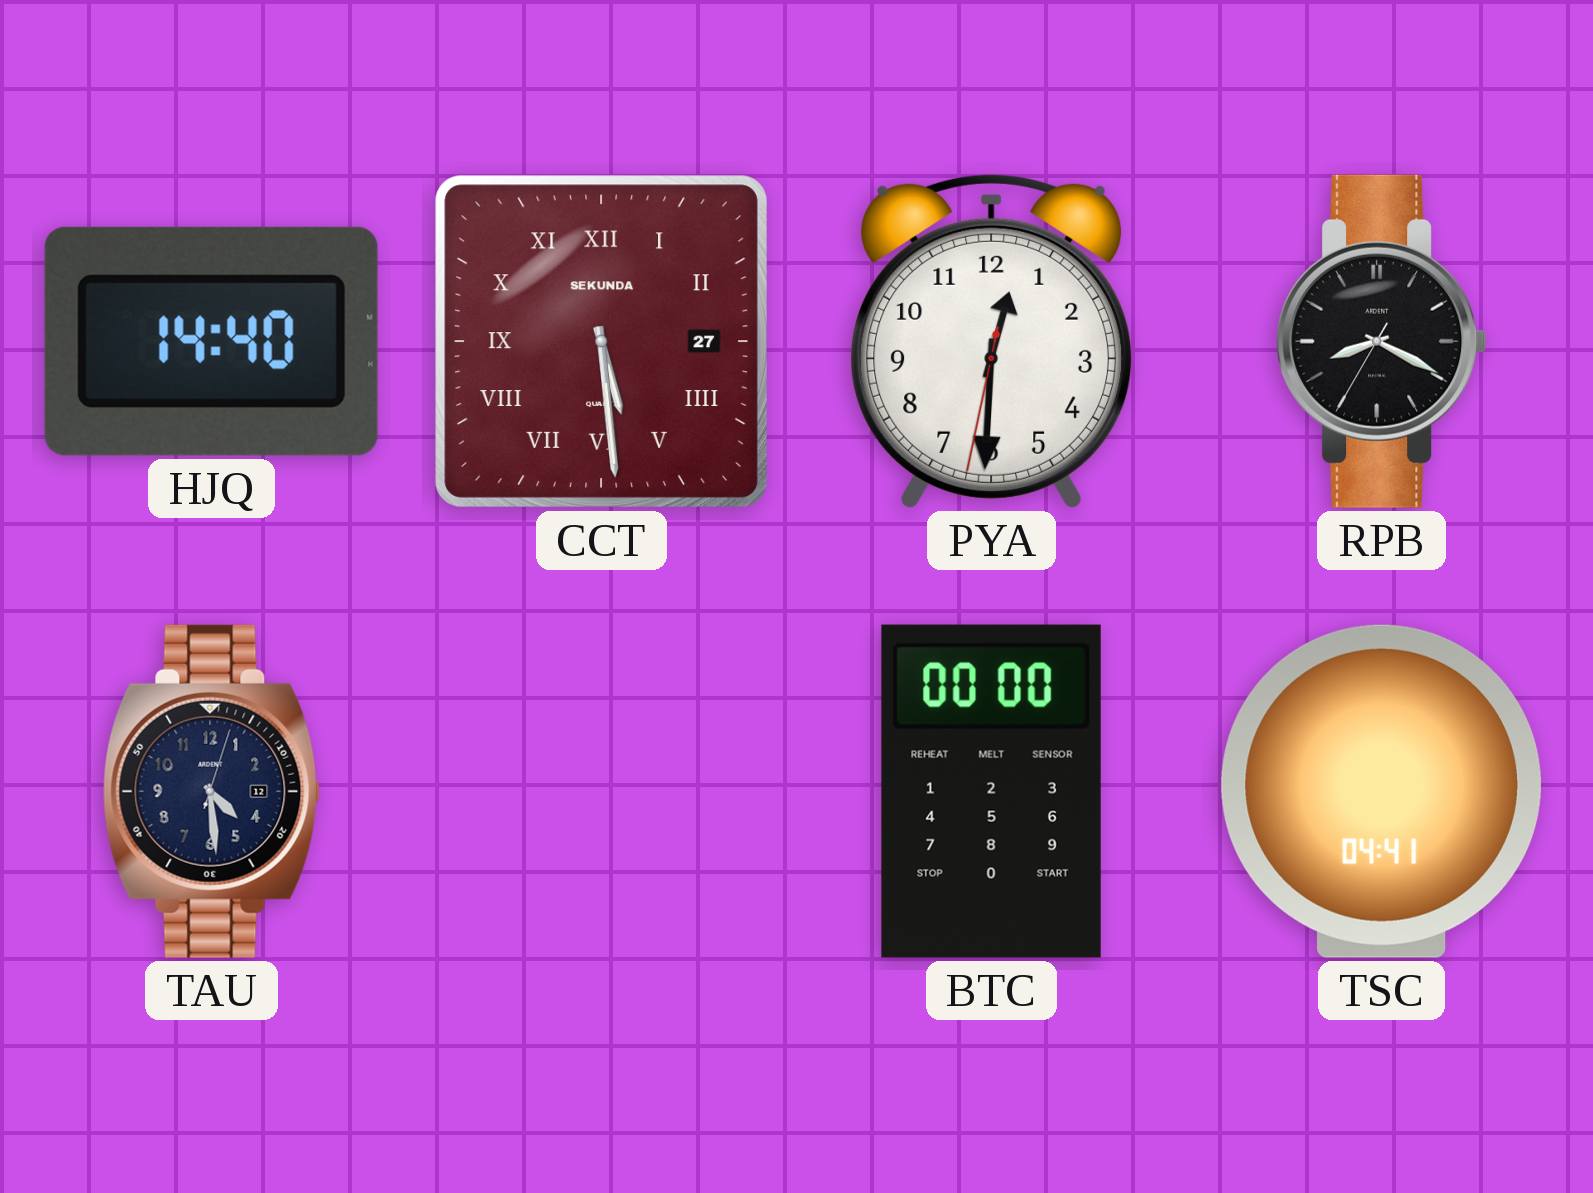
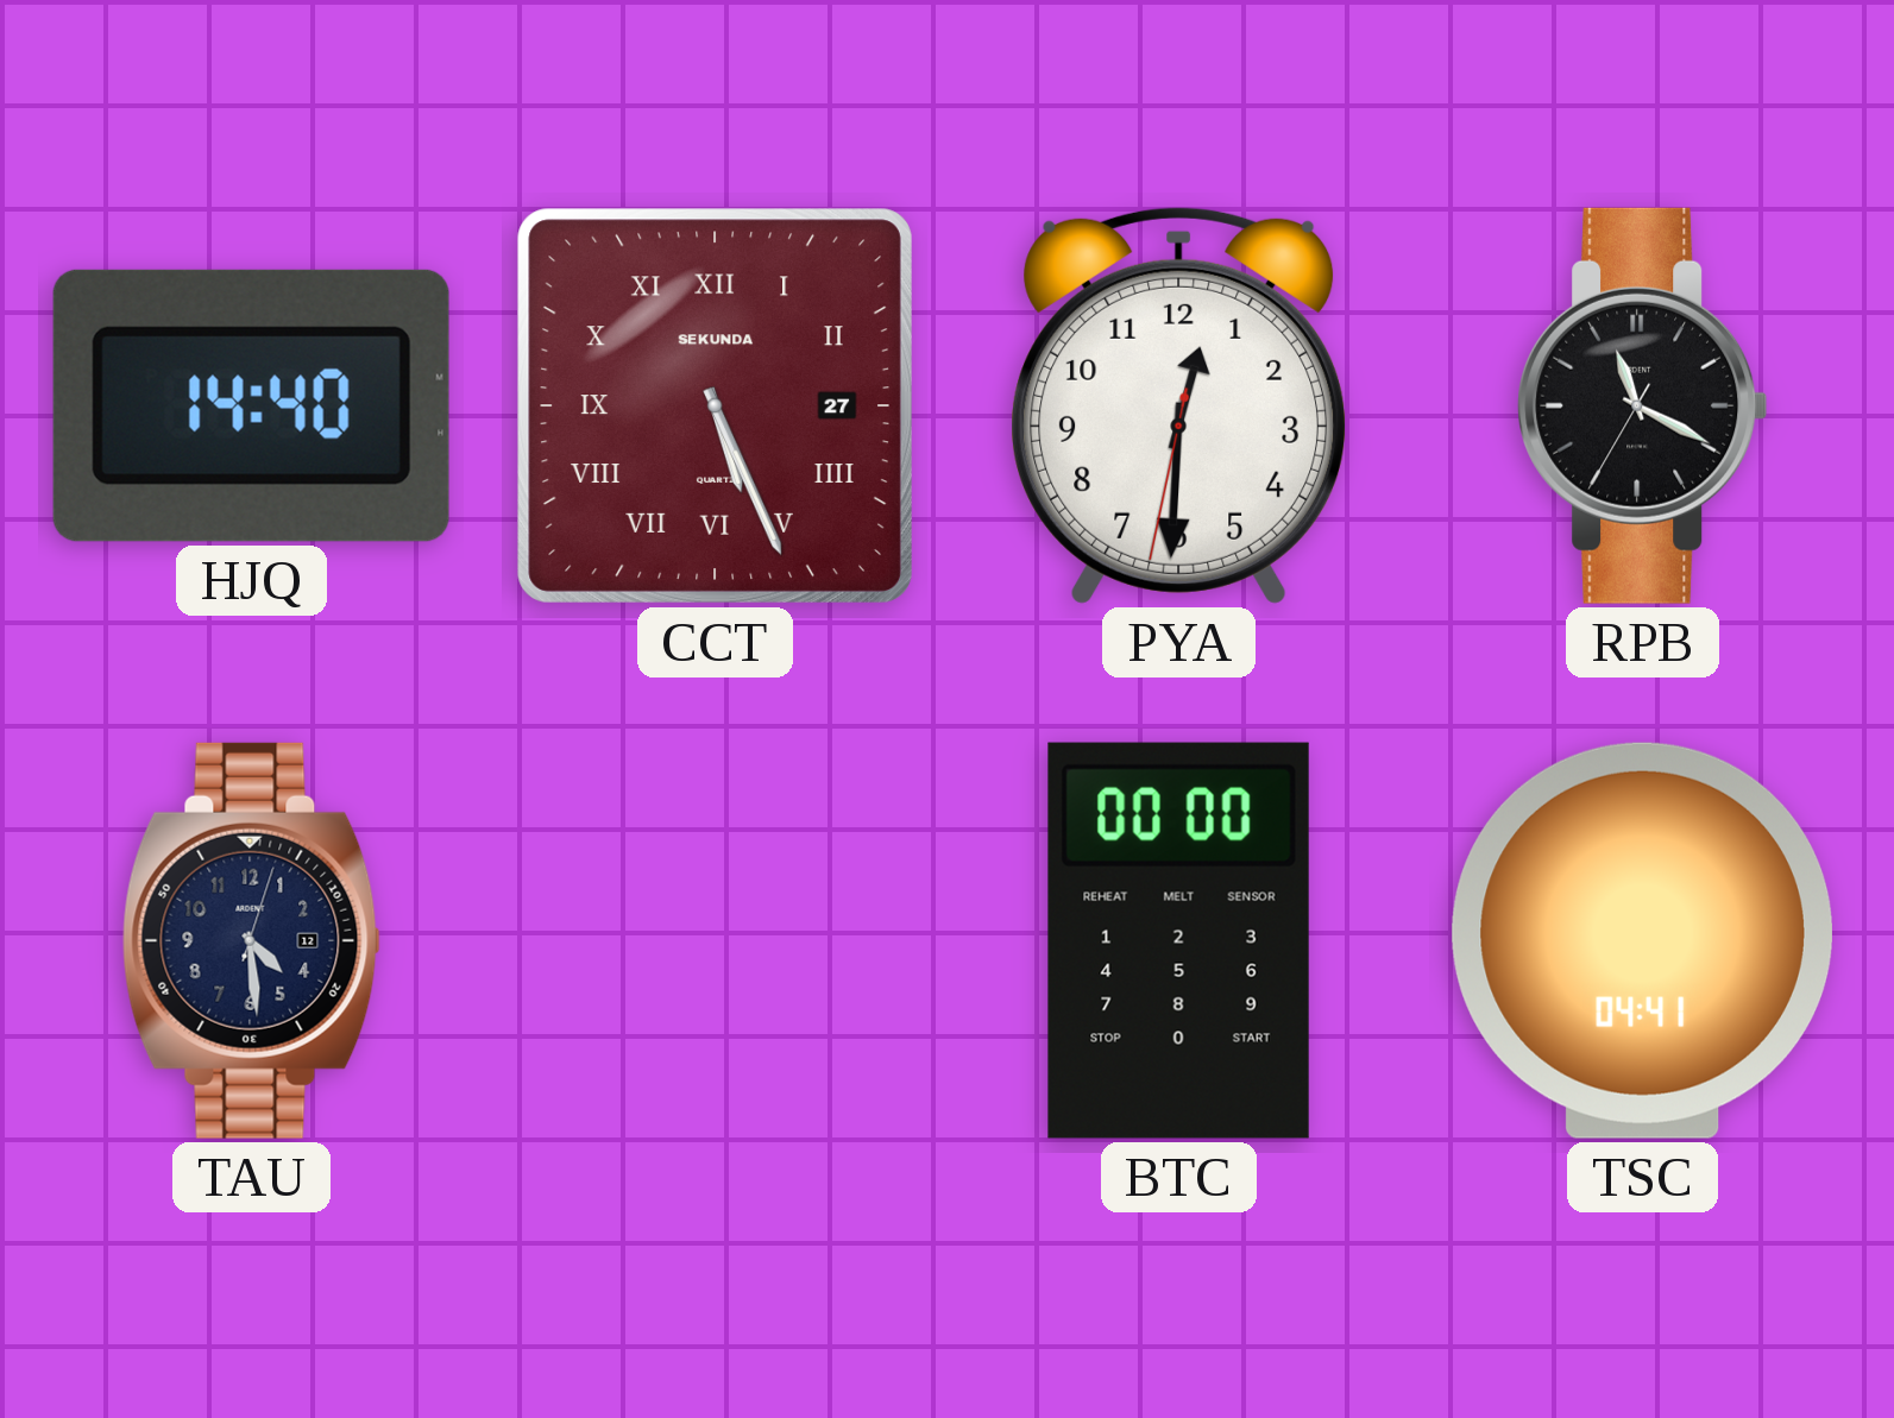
CCT: 5:29 -> 5:26
RPB: 8:19 -> 11:19
